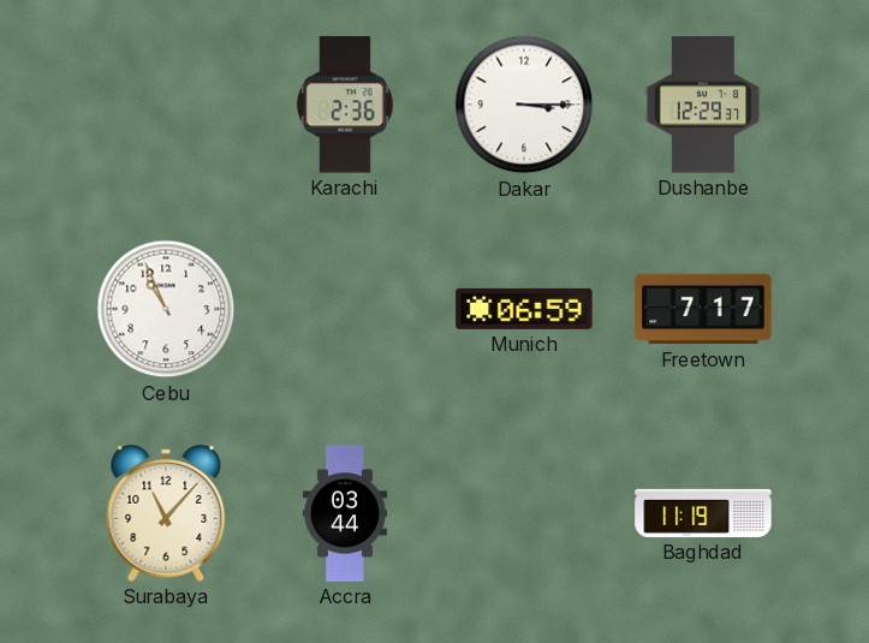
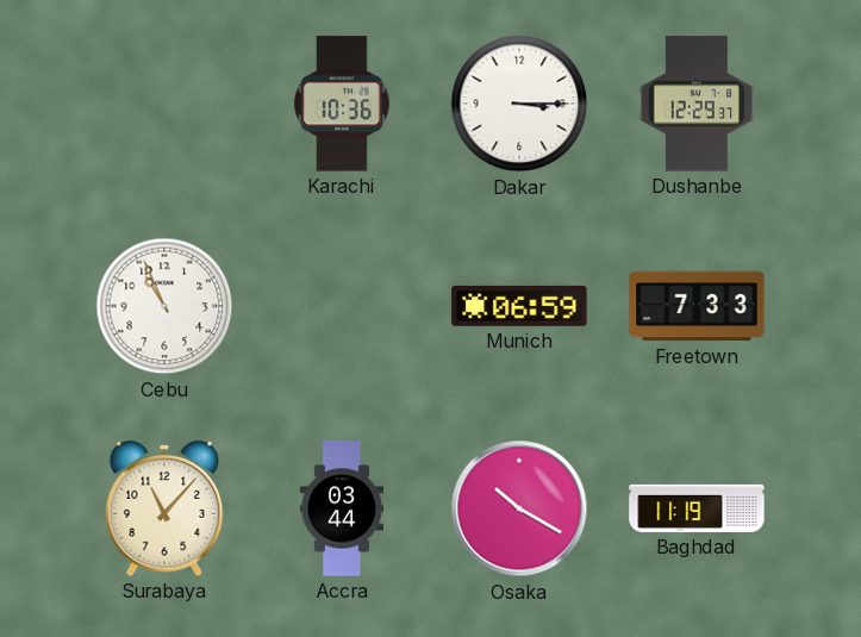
Karachi: 2:36 -> 10:36
Freetown: 7:17 -> 7:33
Osaka: none -> 10:20
